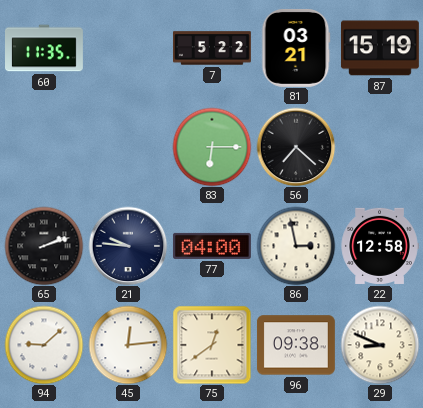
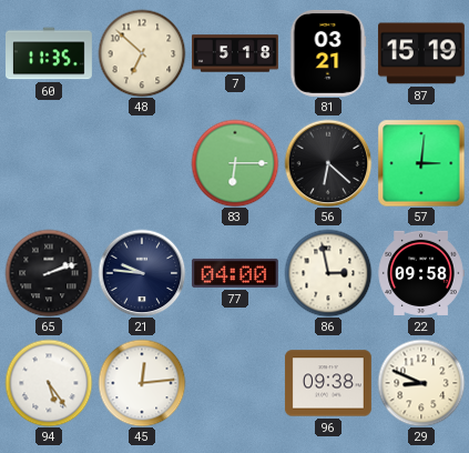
48: none -> 6:52
7: 5:22 -> 5:18
56: 7:22 -> 6:22
57: none -> 3:01
22: 12:58 -> 09:58
94: 9:08 -> 5:24
75: 12:39 -> none
